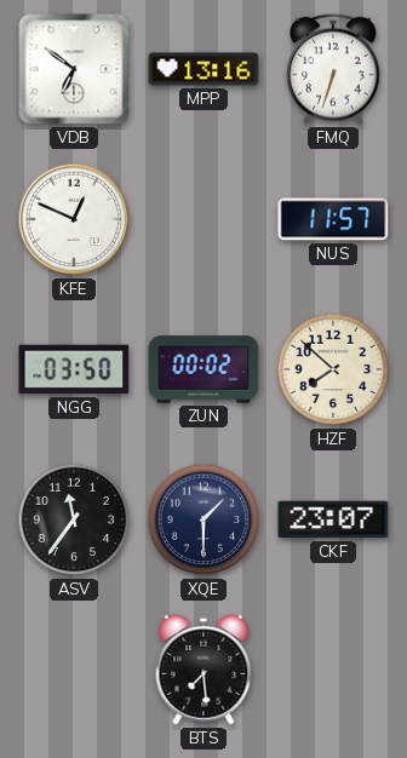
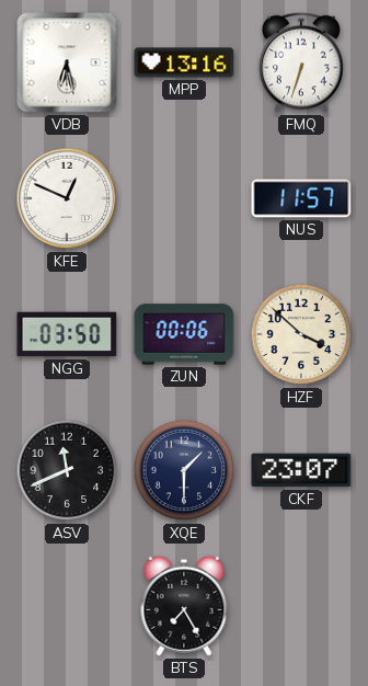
VDB: 6:51 -> 6:28
ZUN: 00:02 -> 00:06
HZF: 7:52 -> 3:52
ASV: 11:36 -> 11:41
BTS: 7:29 -> 7:25
